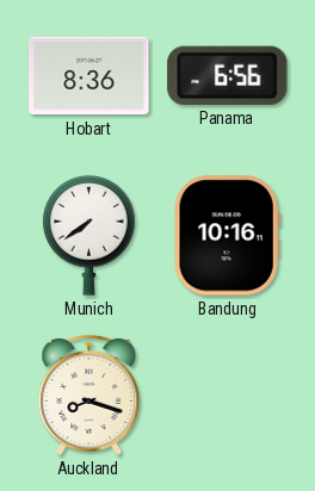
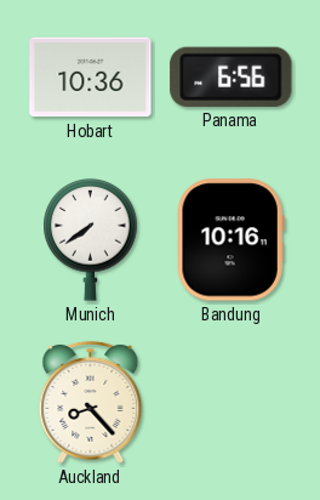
Hobart: 8:36 -> 10:36
Auckland: 8:18 -> 8:23
